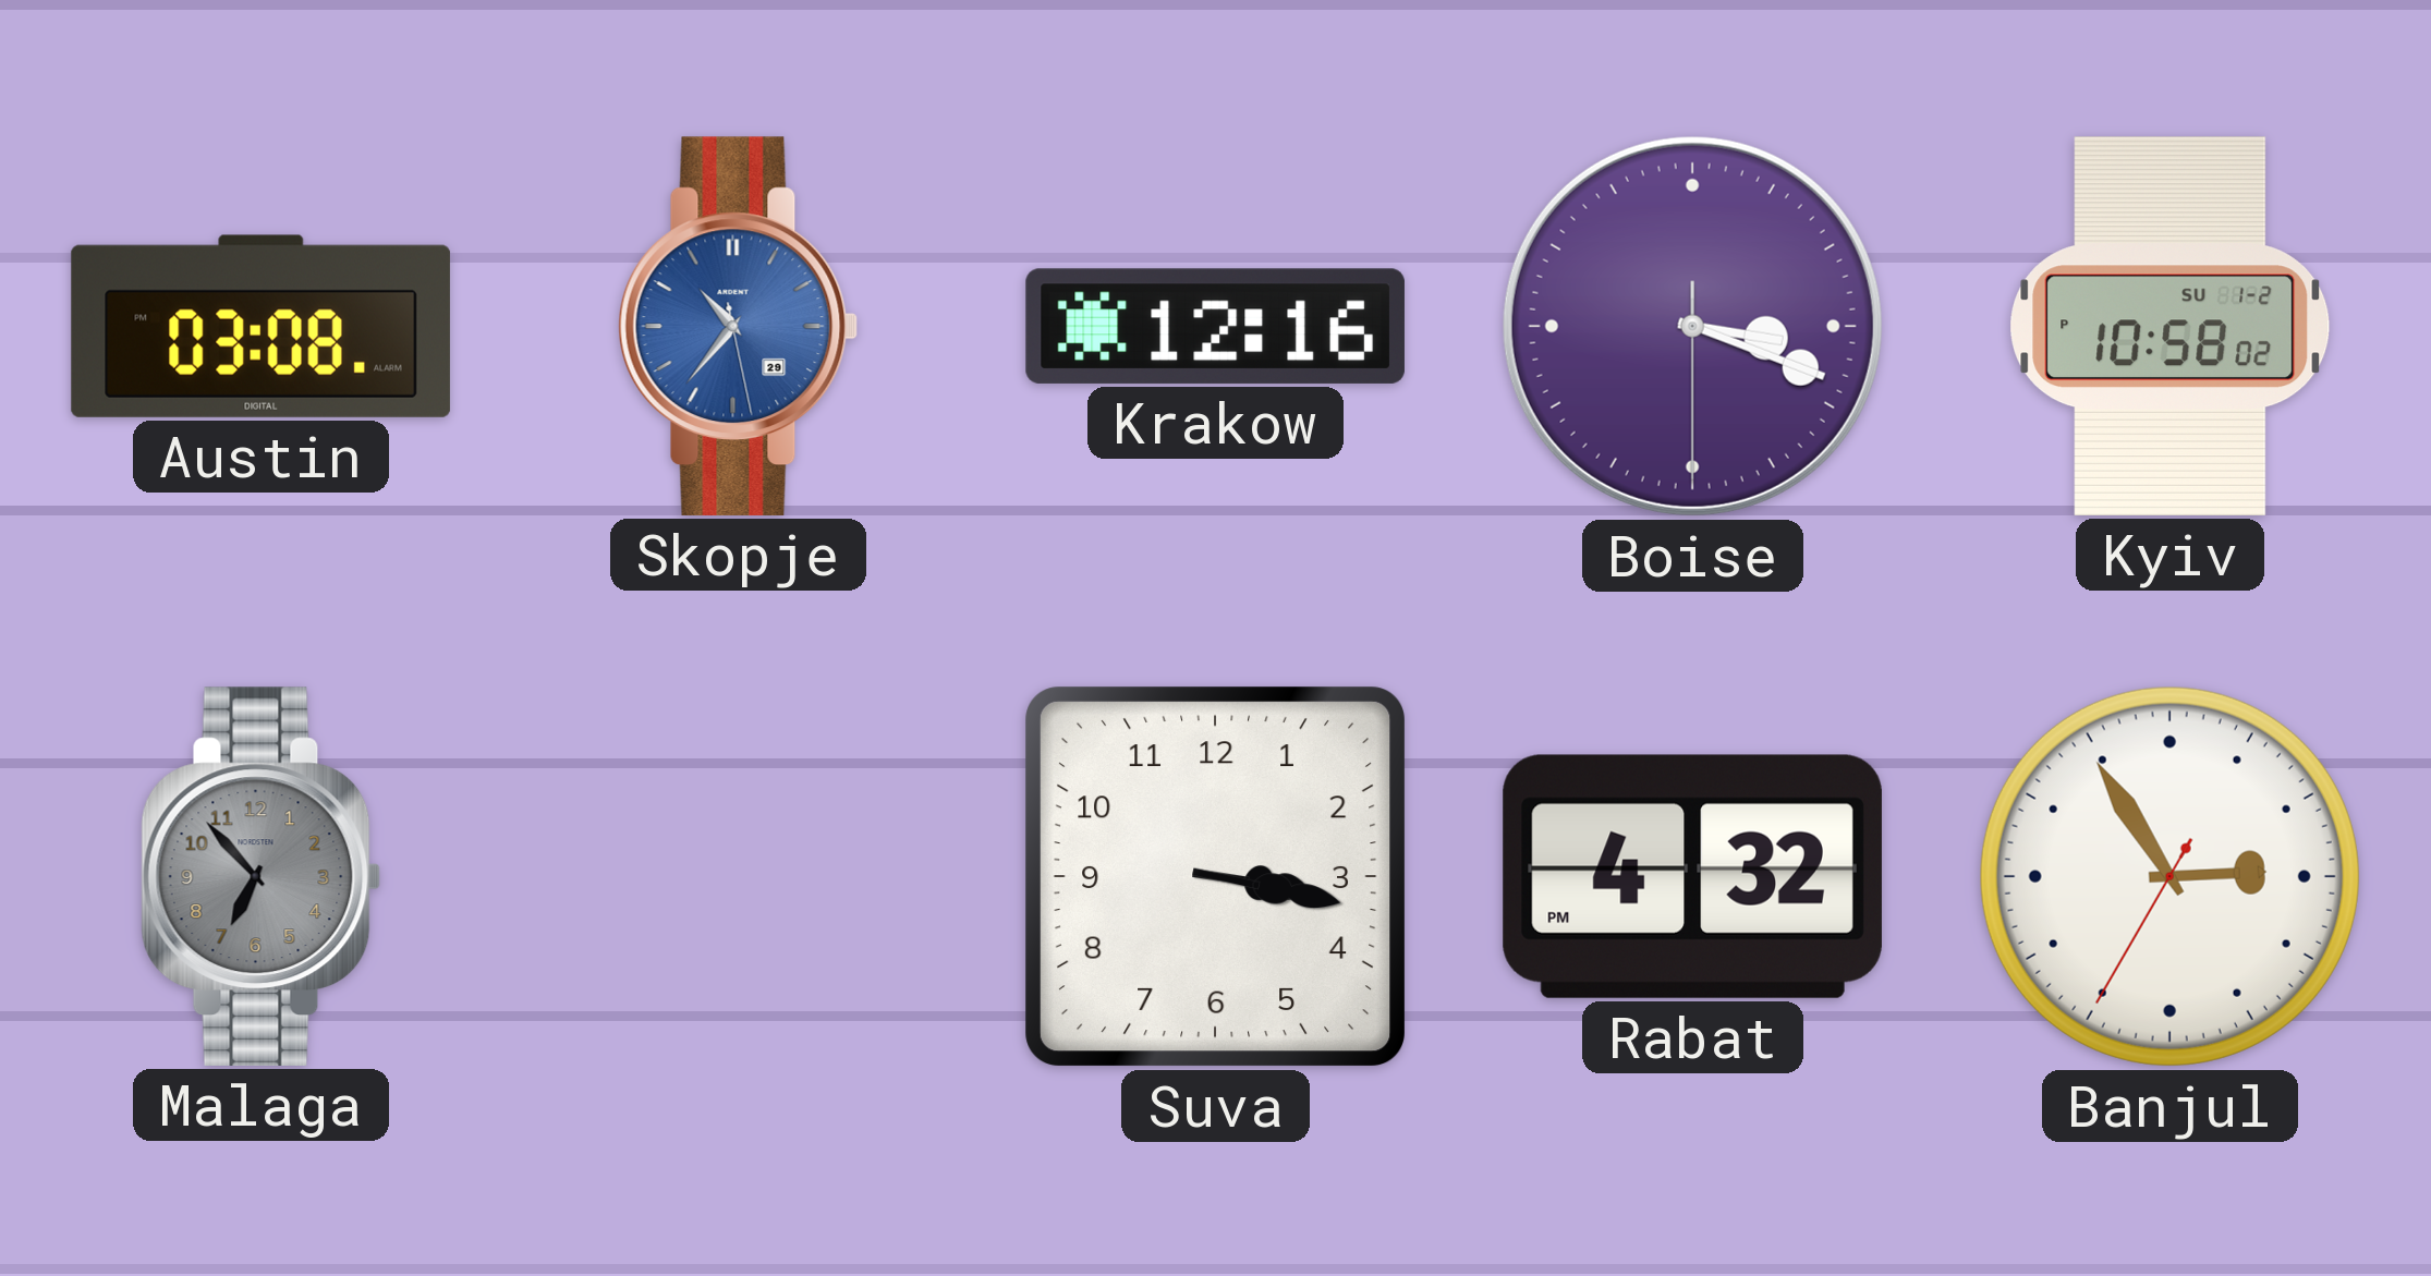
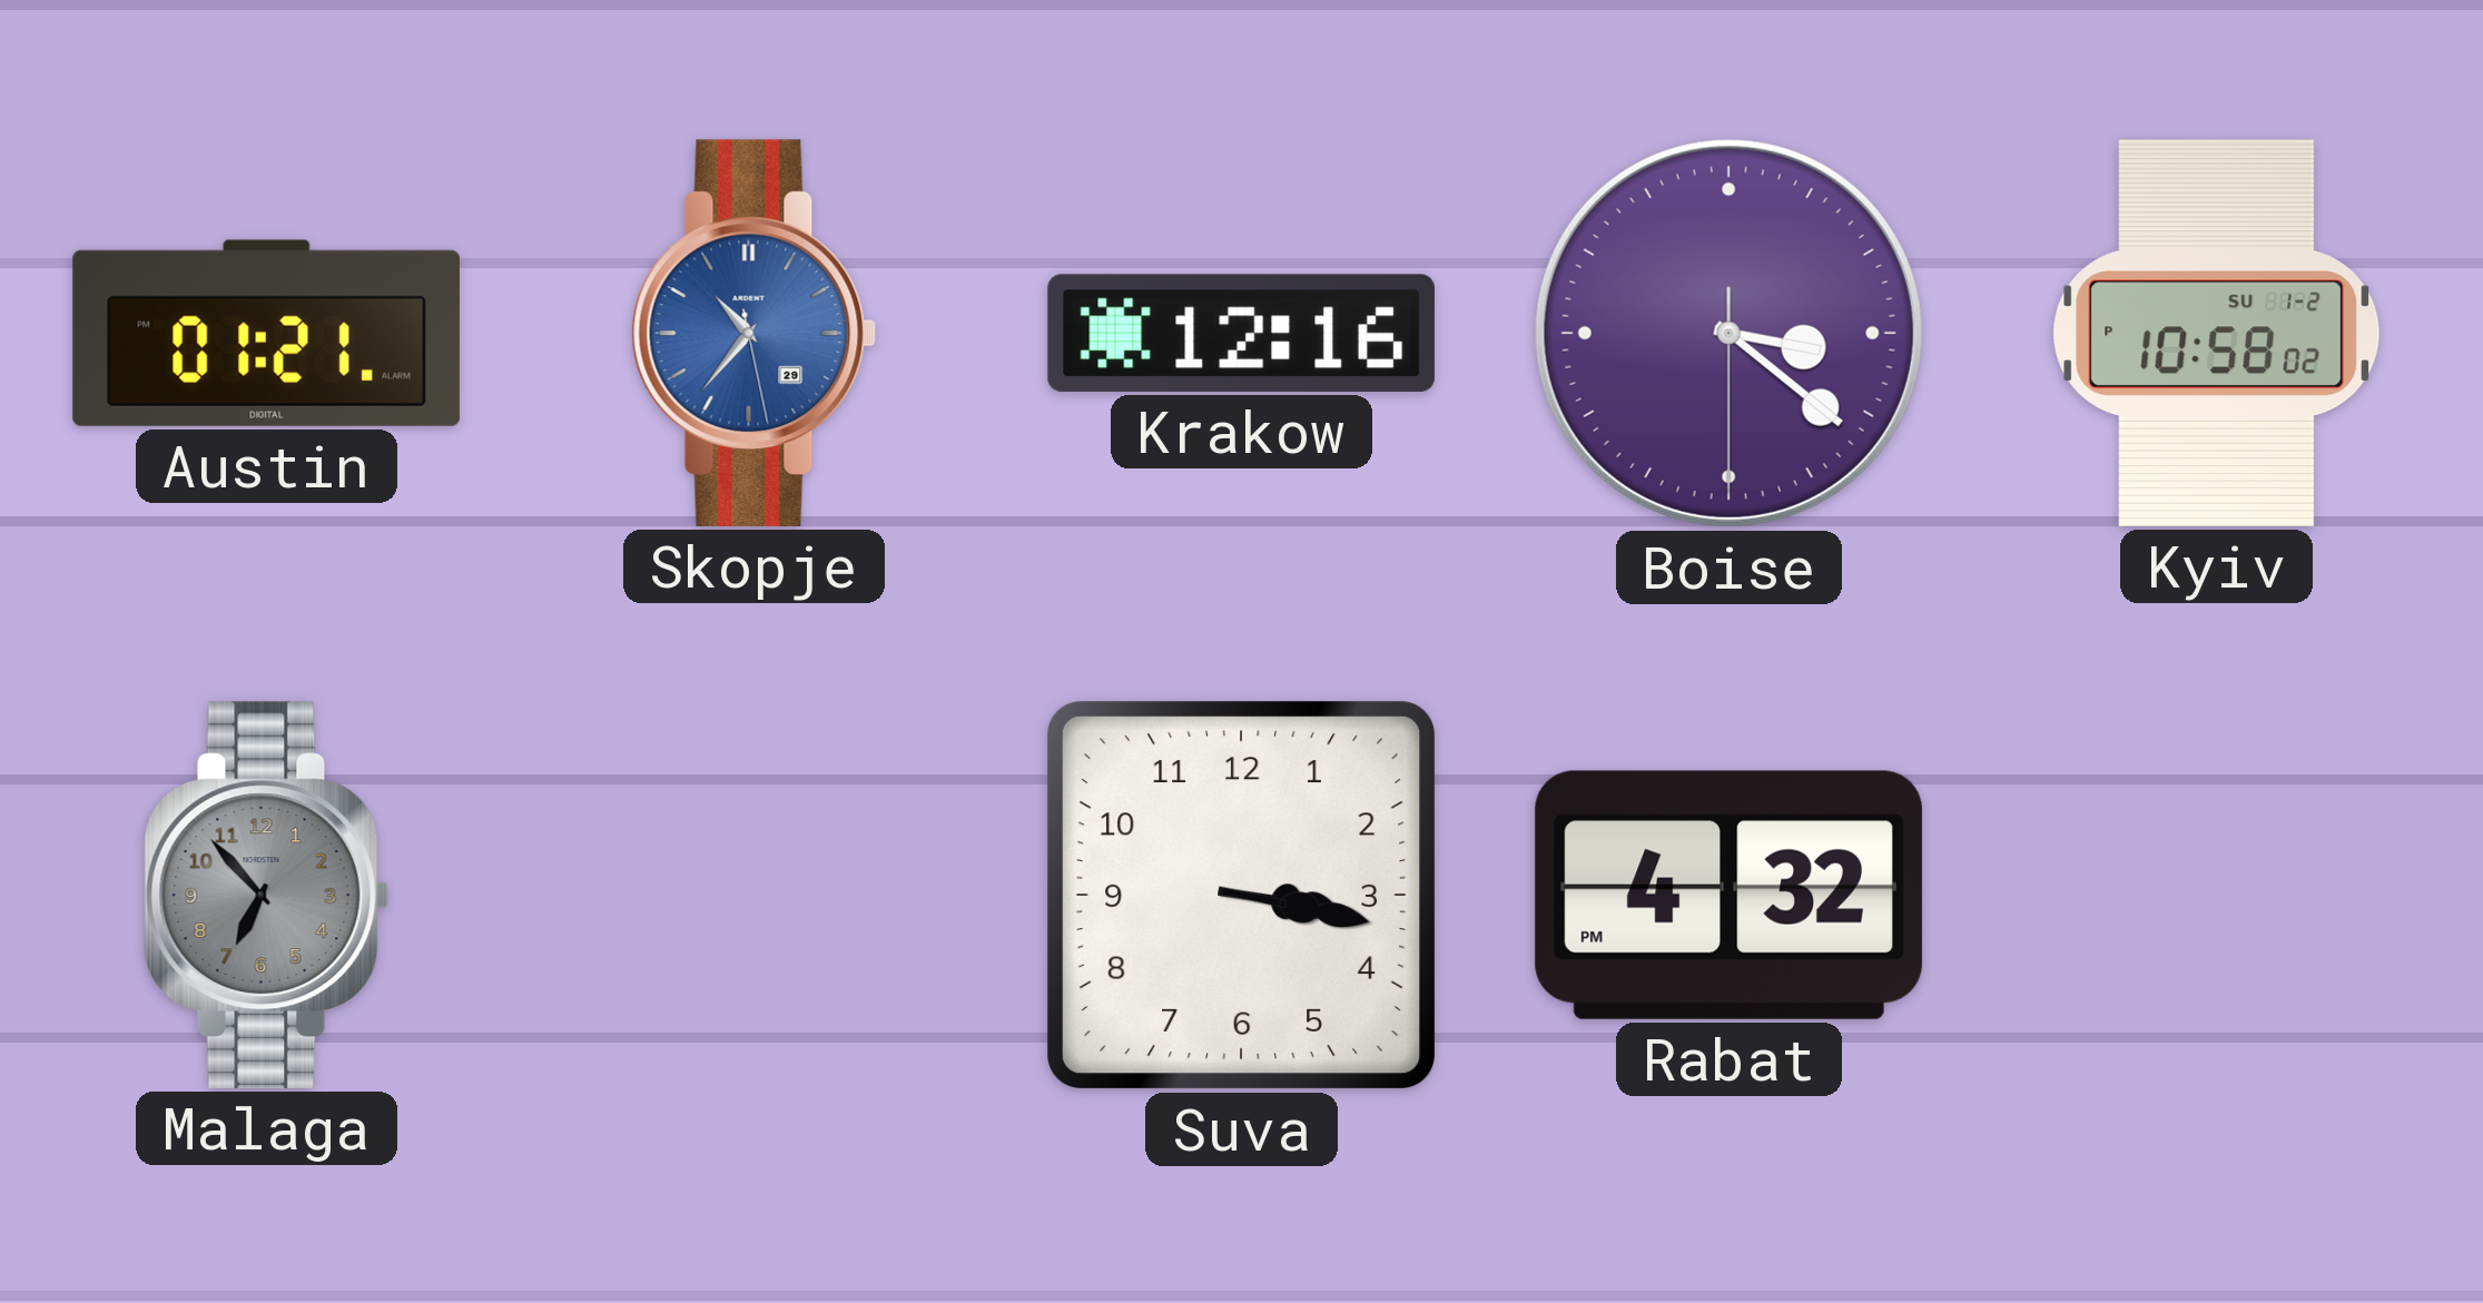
Austin: 03:08 -> 01:21
Boise: 3:18 -> 3:21
Banjul: 2:54 -> none
